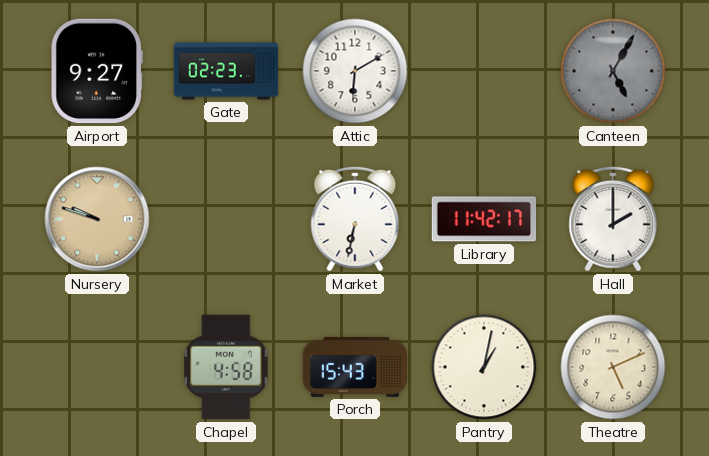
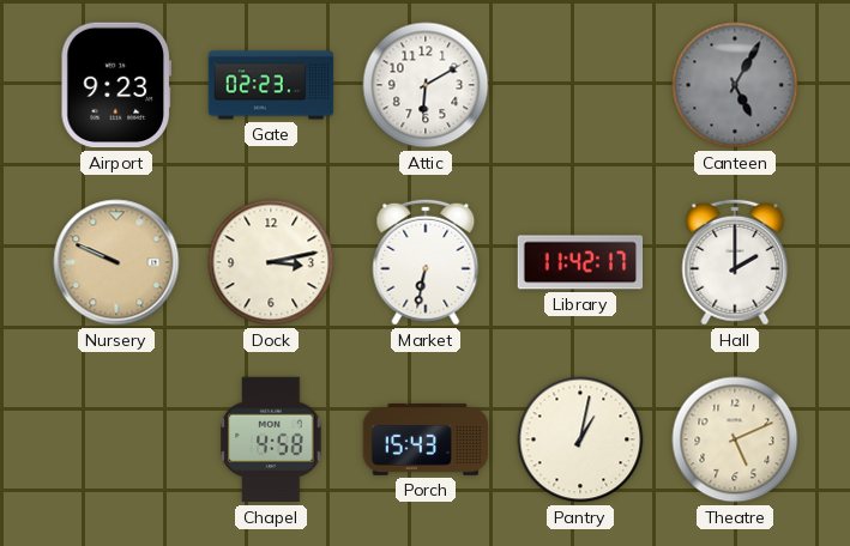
Airport: 9:27 -> 9:23
Nursery: 9:48 -> 9:49
Dock: none -> 3:13
